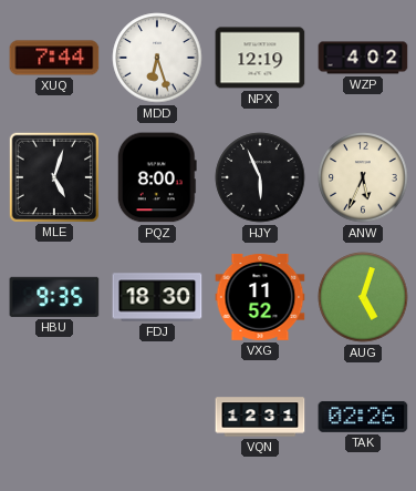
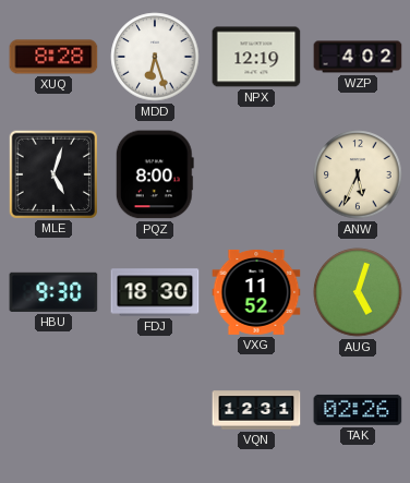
XUQ: 7:44 -> 8:28
HJY: 5:56 -> none
HBU: 9:35 -> 9:30
